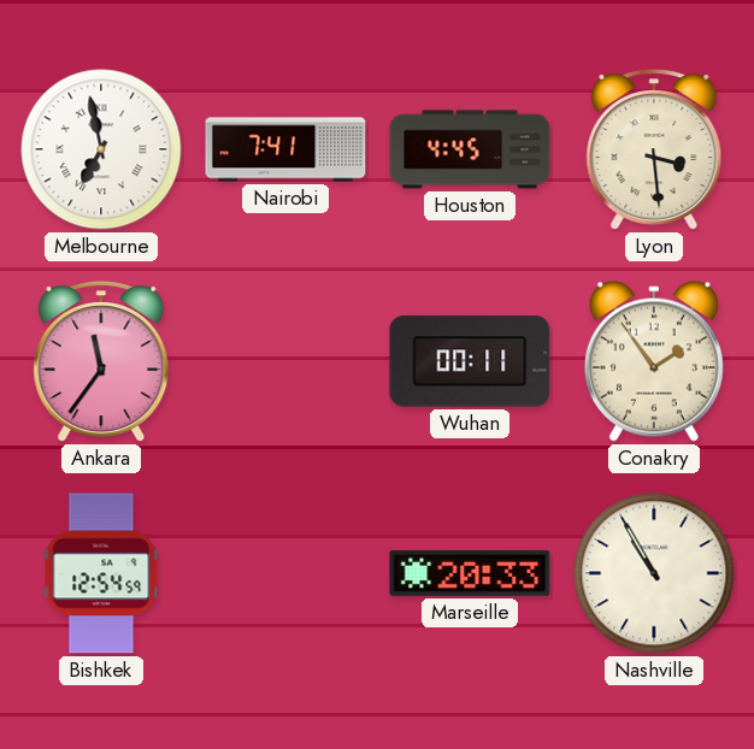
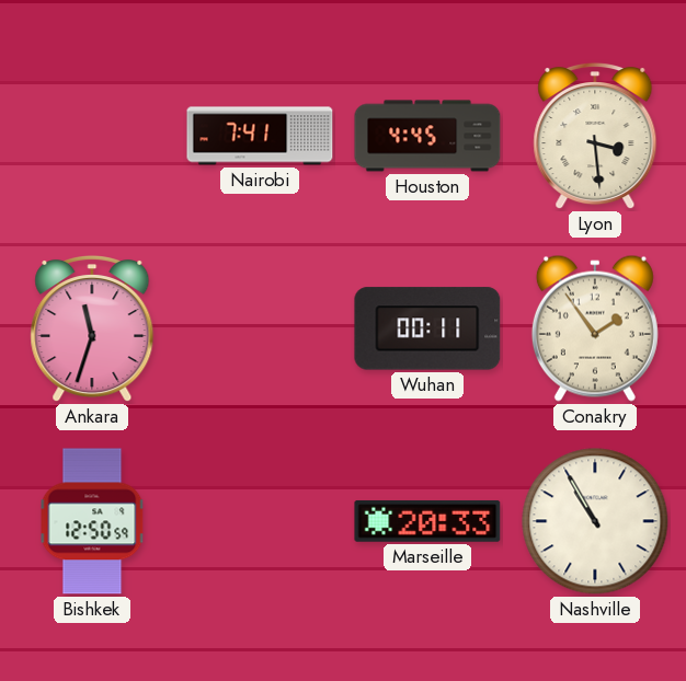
Melbourne: 6:58 -> none
Ankara: 11:36 -> 11:33
Bishkek: 12:54 -> 12:50
